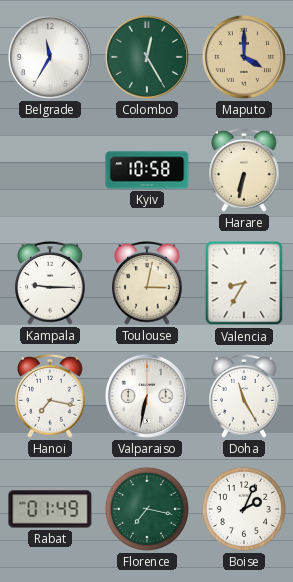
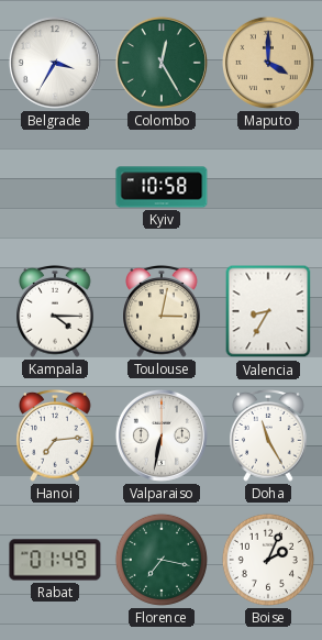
Belgrade: 11:35 -> 3:35
Harare: 6:32 -> none
Kampala: 9:15 -> 4:15
Hanoi: 7:17 -> 7:14
